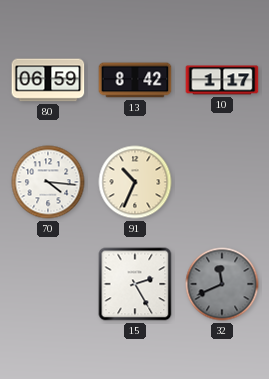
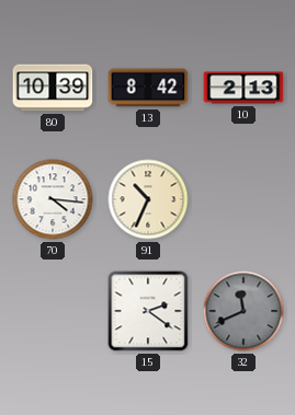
80: 06:59 -> 10:39
10: 1:17 -> 2:13
15: 2:25 -> 2:21
